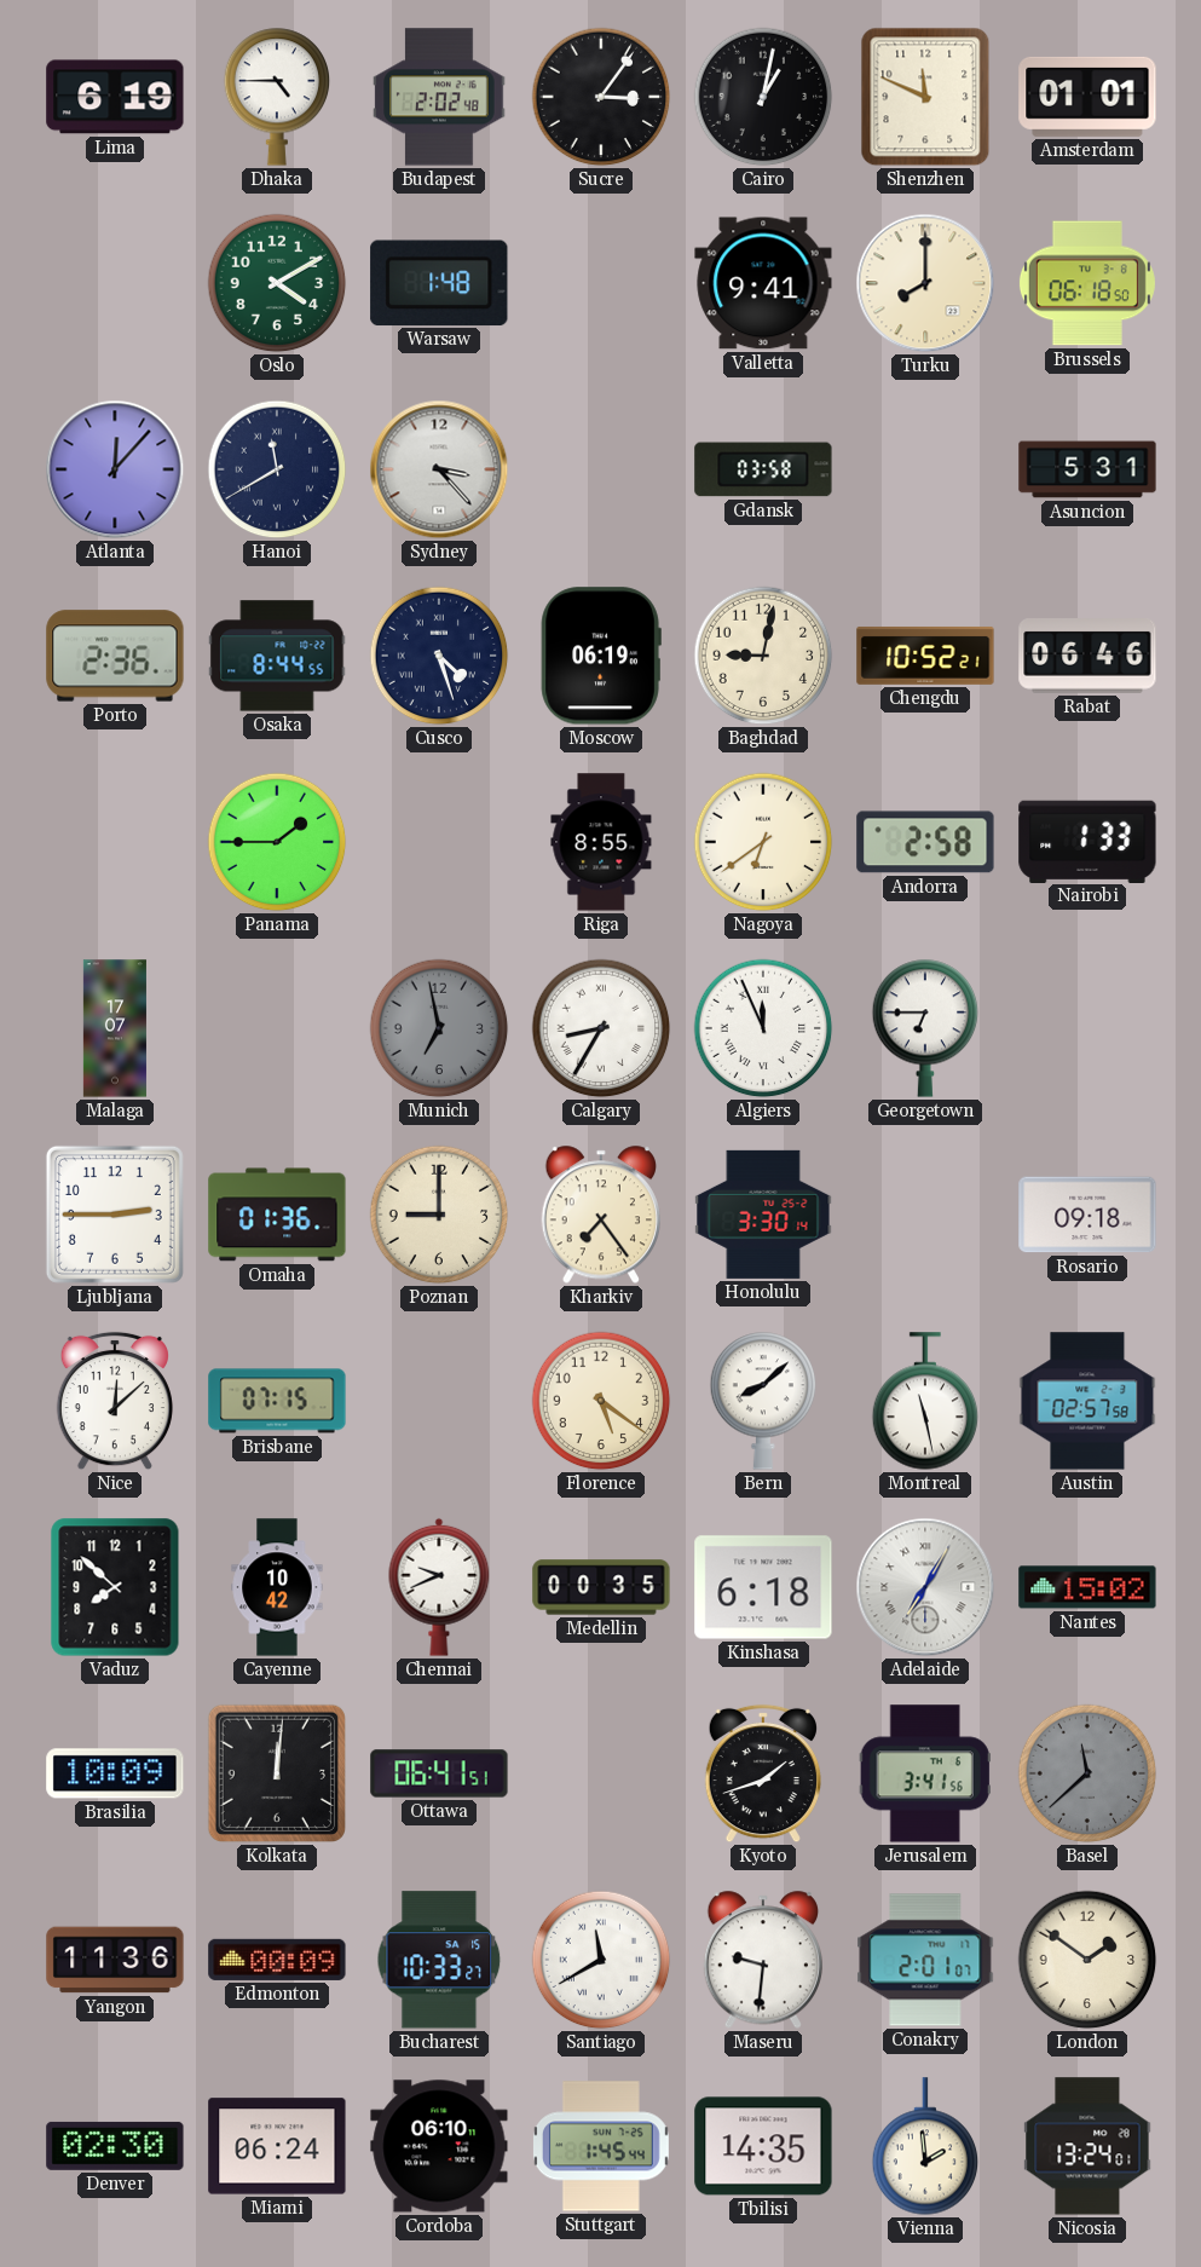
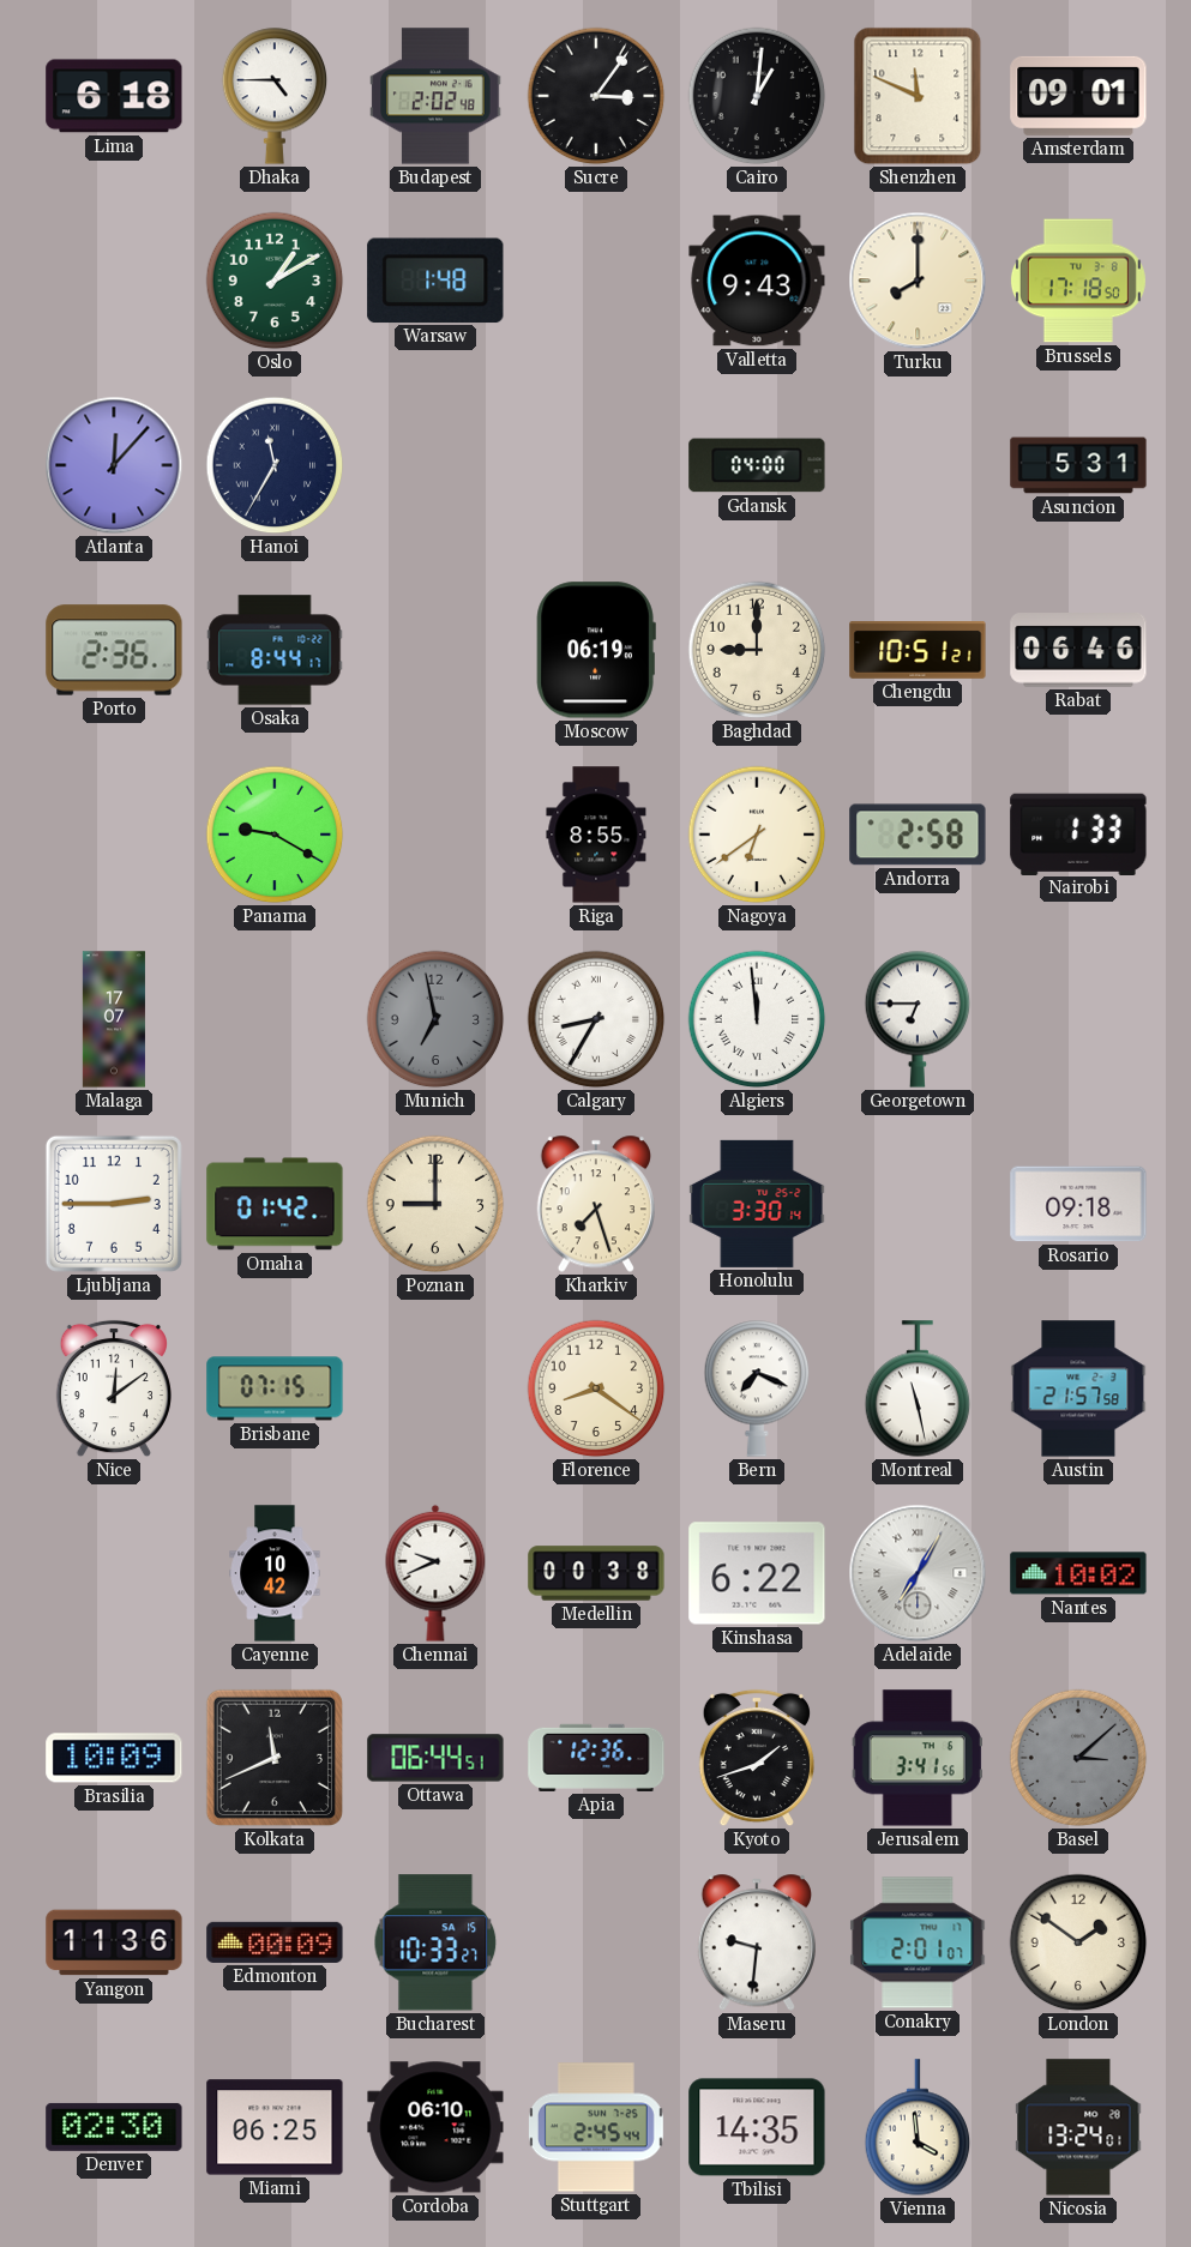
Lima: 6:19 -> 6:18
Cairo: 1:02 -> 1:01
Amsterdam: 01:01 -> 09:01
Oslo: 4:10 -> 1:10
Valletta: 9:41 -> 9:43
Brussels: 06:18 -> 17:18
Hanoi: 11:40 -> 11:35
Sydney: 3:23 -> none
Gdansk: 03:58 -> 04:00
Osaka: 8:44:55 -> 8:44:17
Cusco: 4:27 -> none
Baghdad: 9:02 -> 9:00
Chengdu: 10:52 -> 10:51
Panama: 1:45 -> 9:20
Algiers: 11:56 -> 11:59
Omaha: 01:36 -> 01:42
Kharkiv: 7:24 -> 7:27
Nice: 12:08 -> 12:09
Florence: 5:21 -> 8:21
Bern: 8:08 -> 7:19
Austin: 02:57 -> 21:57
Vaduz: 7:52 -> none
Medellin: 00:35 -> 00:38
Kinshasa: 6:18 -> 6:22
Nantes: 15:02 -> 10:02
Kolkata: 12:01 -> 11:41
Ottawa: 06:41 -> 06:44
Apia: none -> 12:36
Basel: 11:38 -> 3:08
Santiago: 11:40 -> none
Miami: 06:24 -> 06:25
Stuttgart: 1:45 -> 2:45
Vienna: 1:59 -> 3:59
